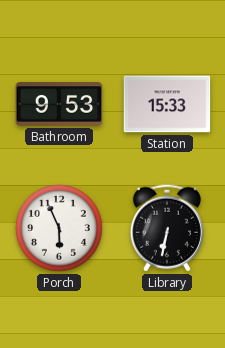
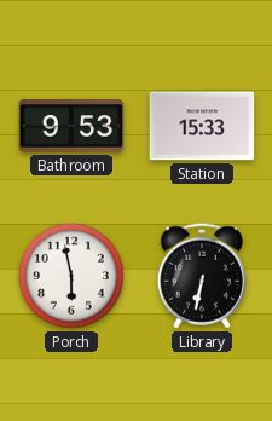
Porch: 5:56 -> 5:58
